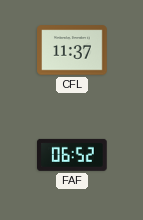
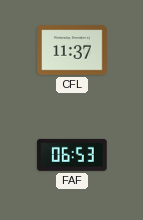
FAF: 06:52 -> 06:53
